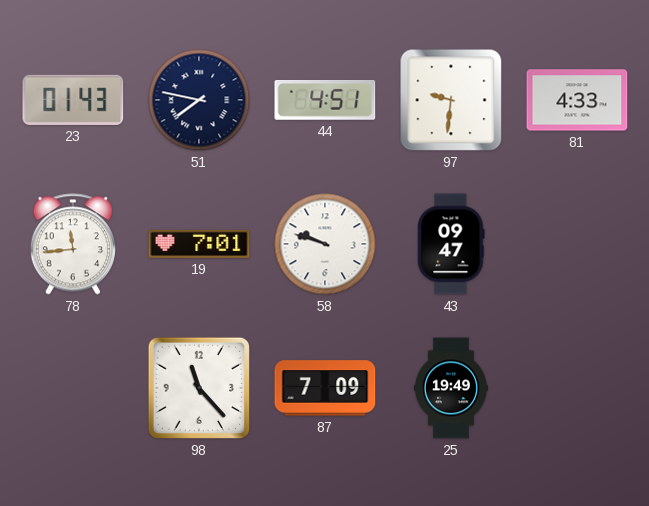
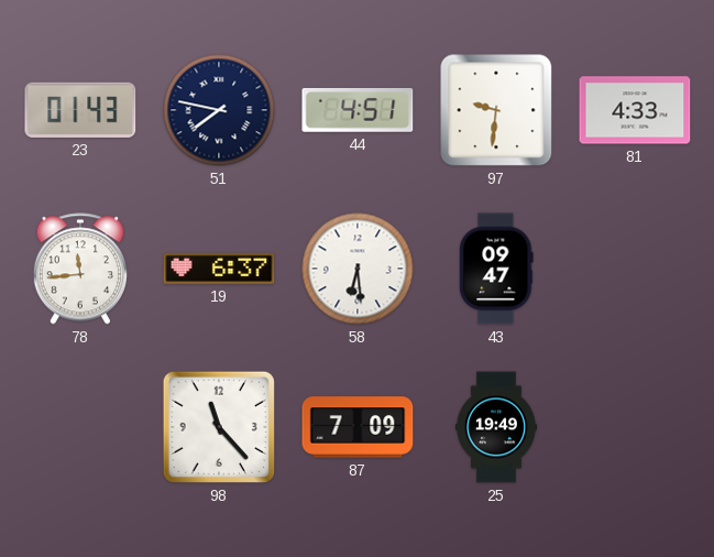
19: 7:01 -> 6:37
58: 9:48 -> 6:29
